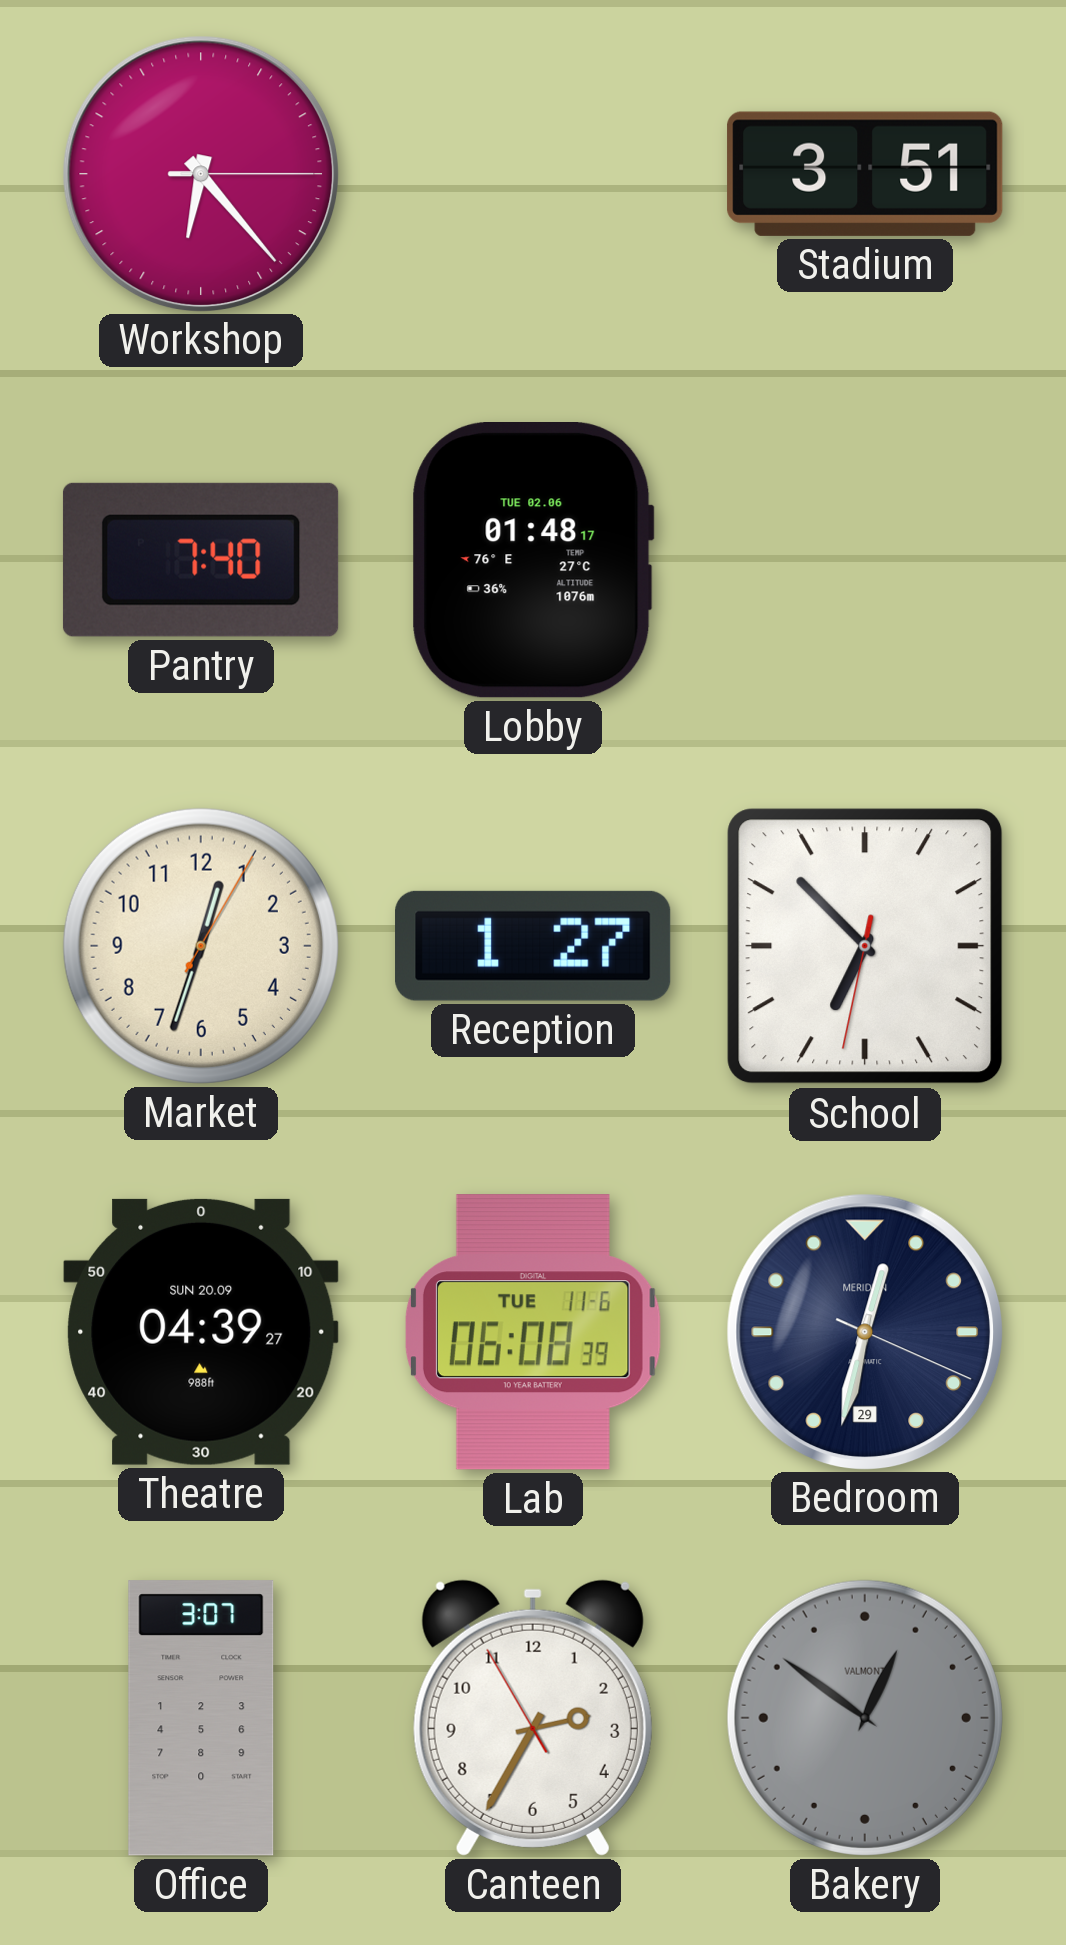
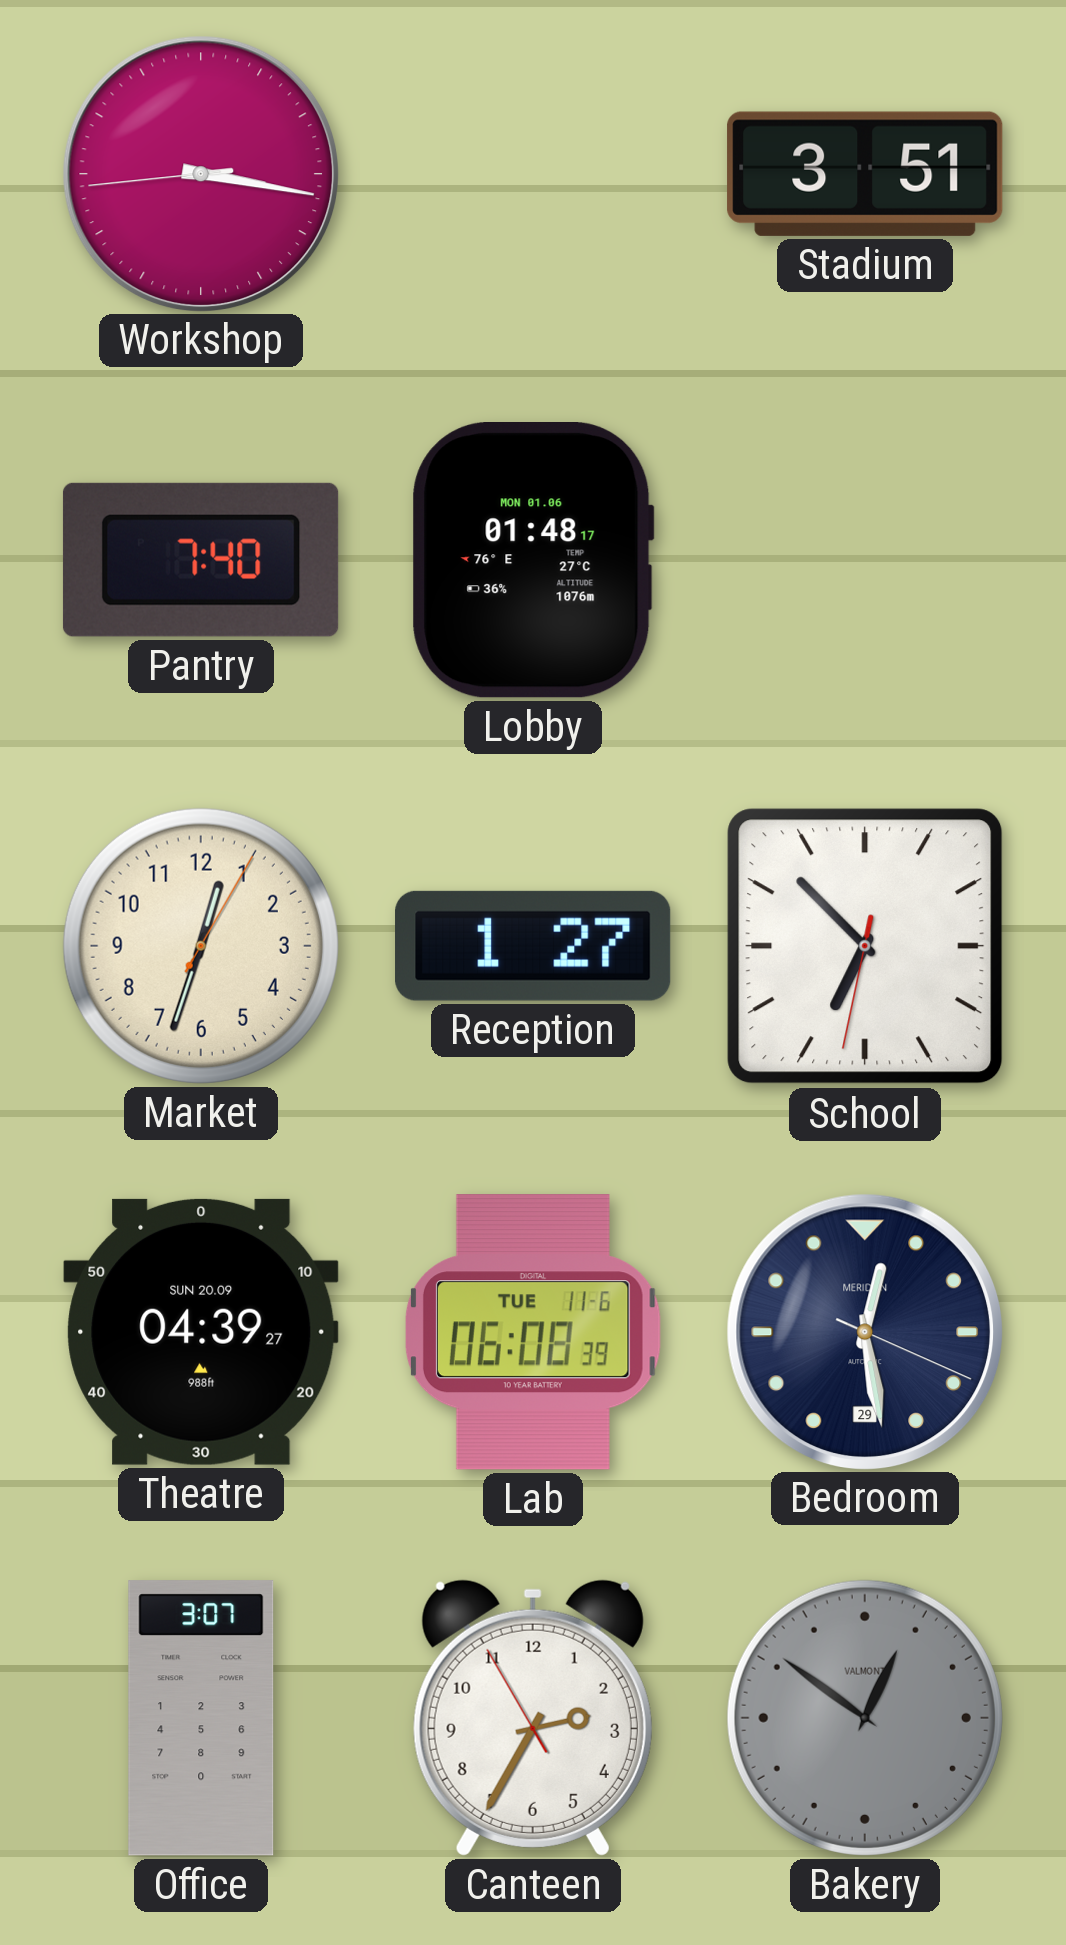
Workshop: 6:23 -> 3:16
Lobby date: TUE 02.06 -> MON 01.06
Bedroom: 12:32 -> 12:28
